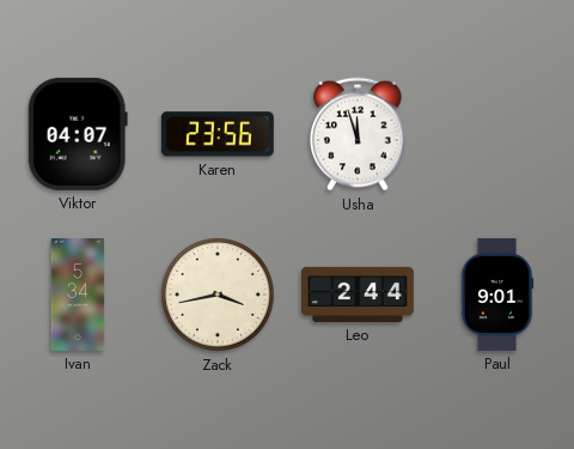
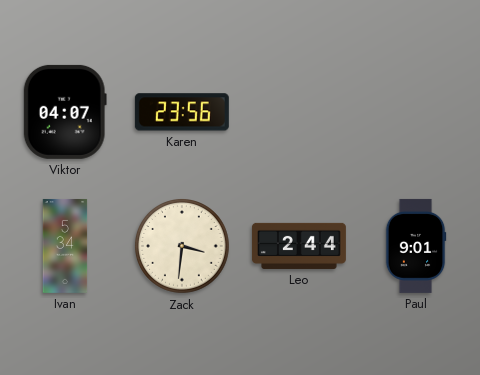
Usha: 11:57 -> none
Zack: 3:43 -> 3:31
